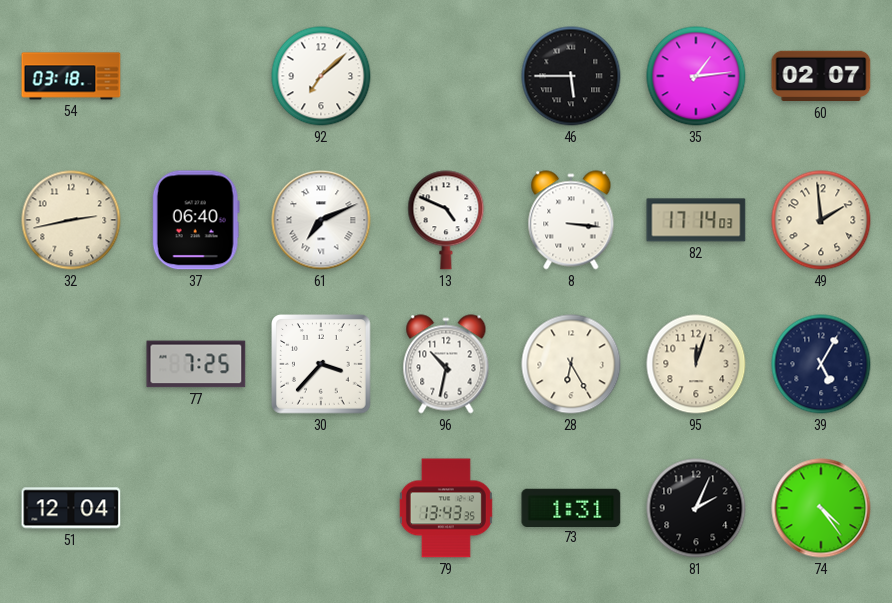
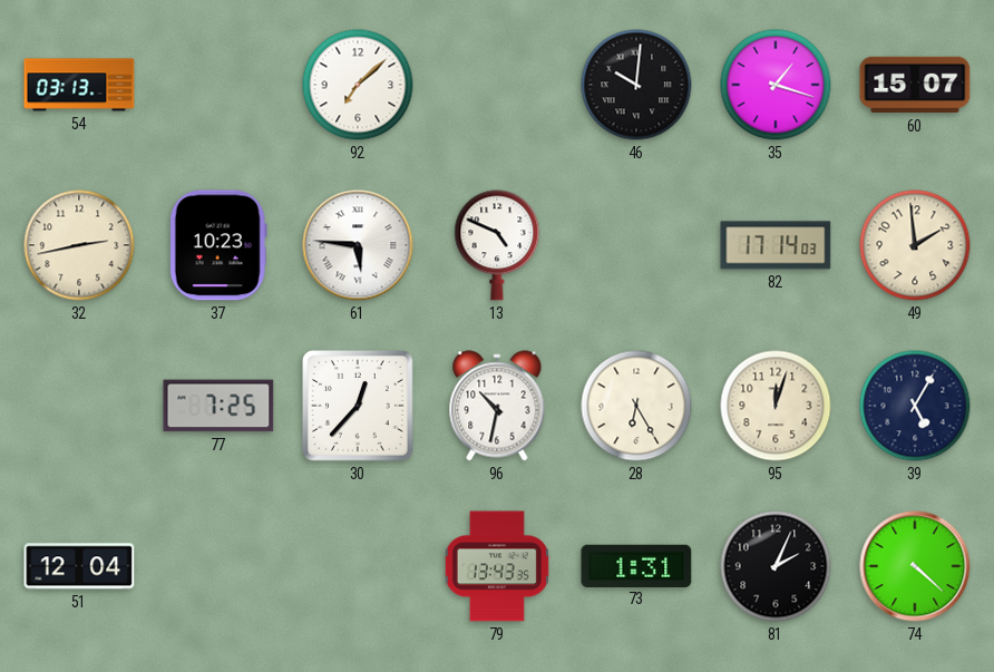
54: 03:18 -> 03:13
46: 5:45 -> 10:01
35: 1:14 -> 1:18
60: 02:07 -> 15:07
37: 06:40 -> 10:23
61: 7:11 -> 5:46
8: 3:16 -> none
30: 3:37 -> 12:37
74: 4:24 -> 4:22
